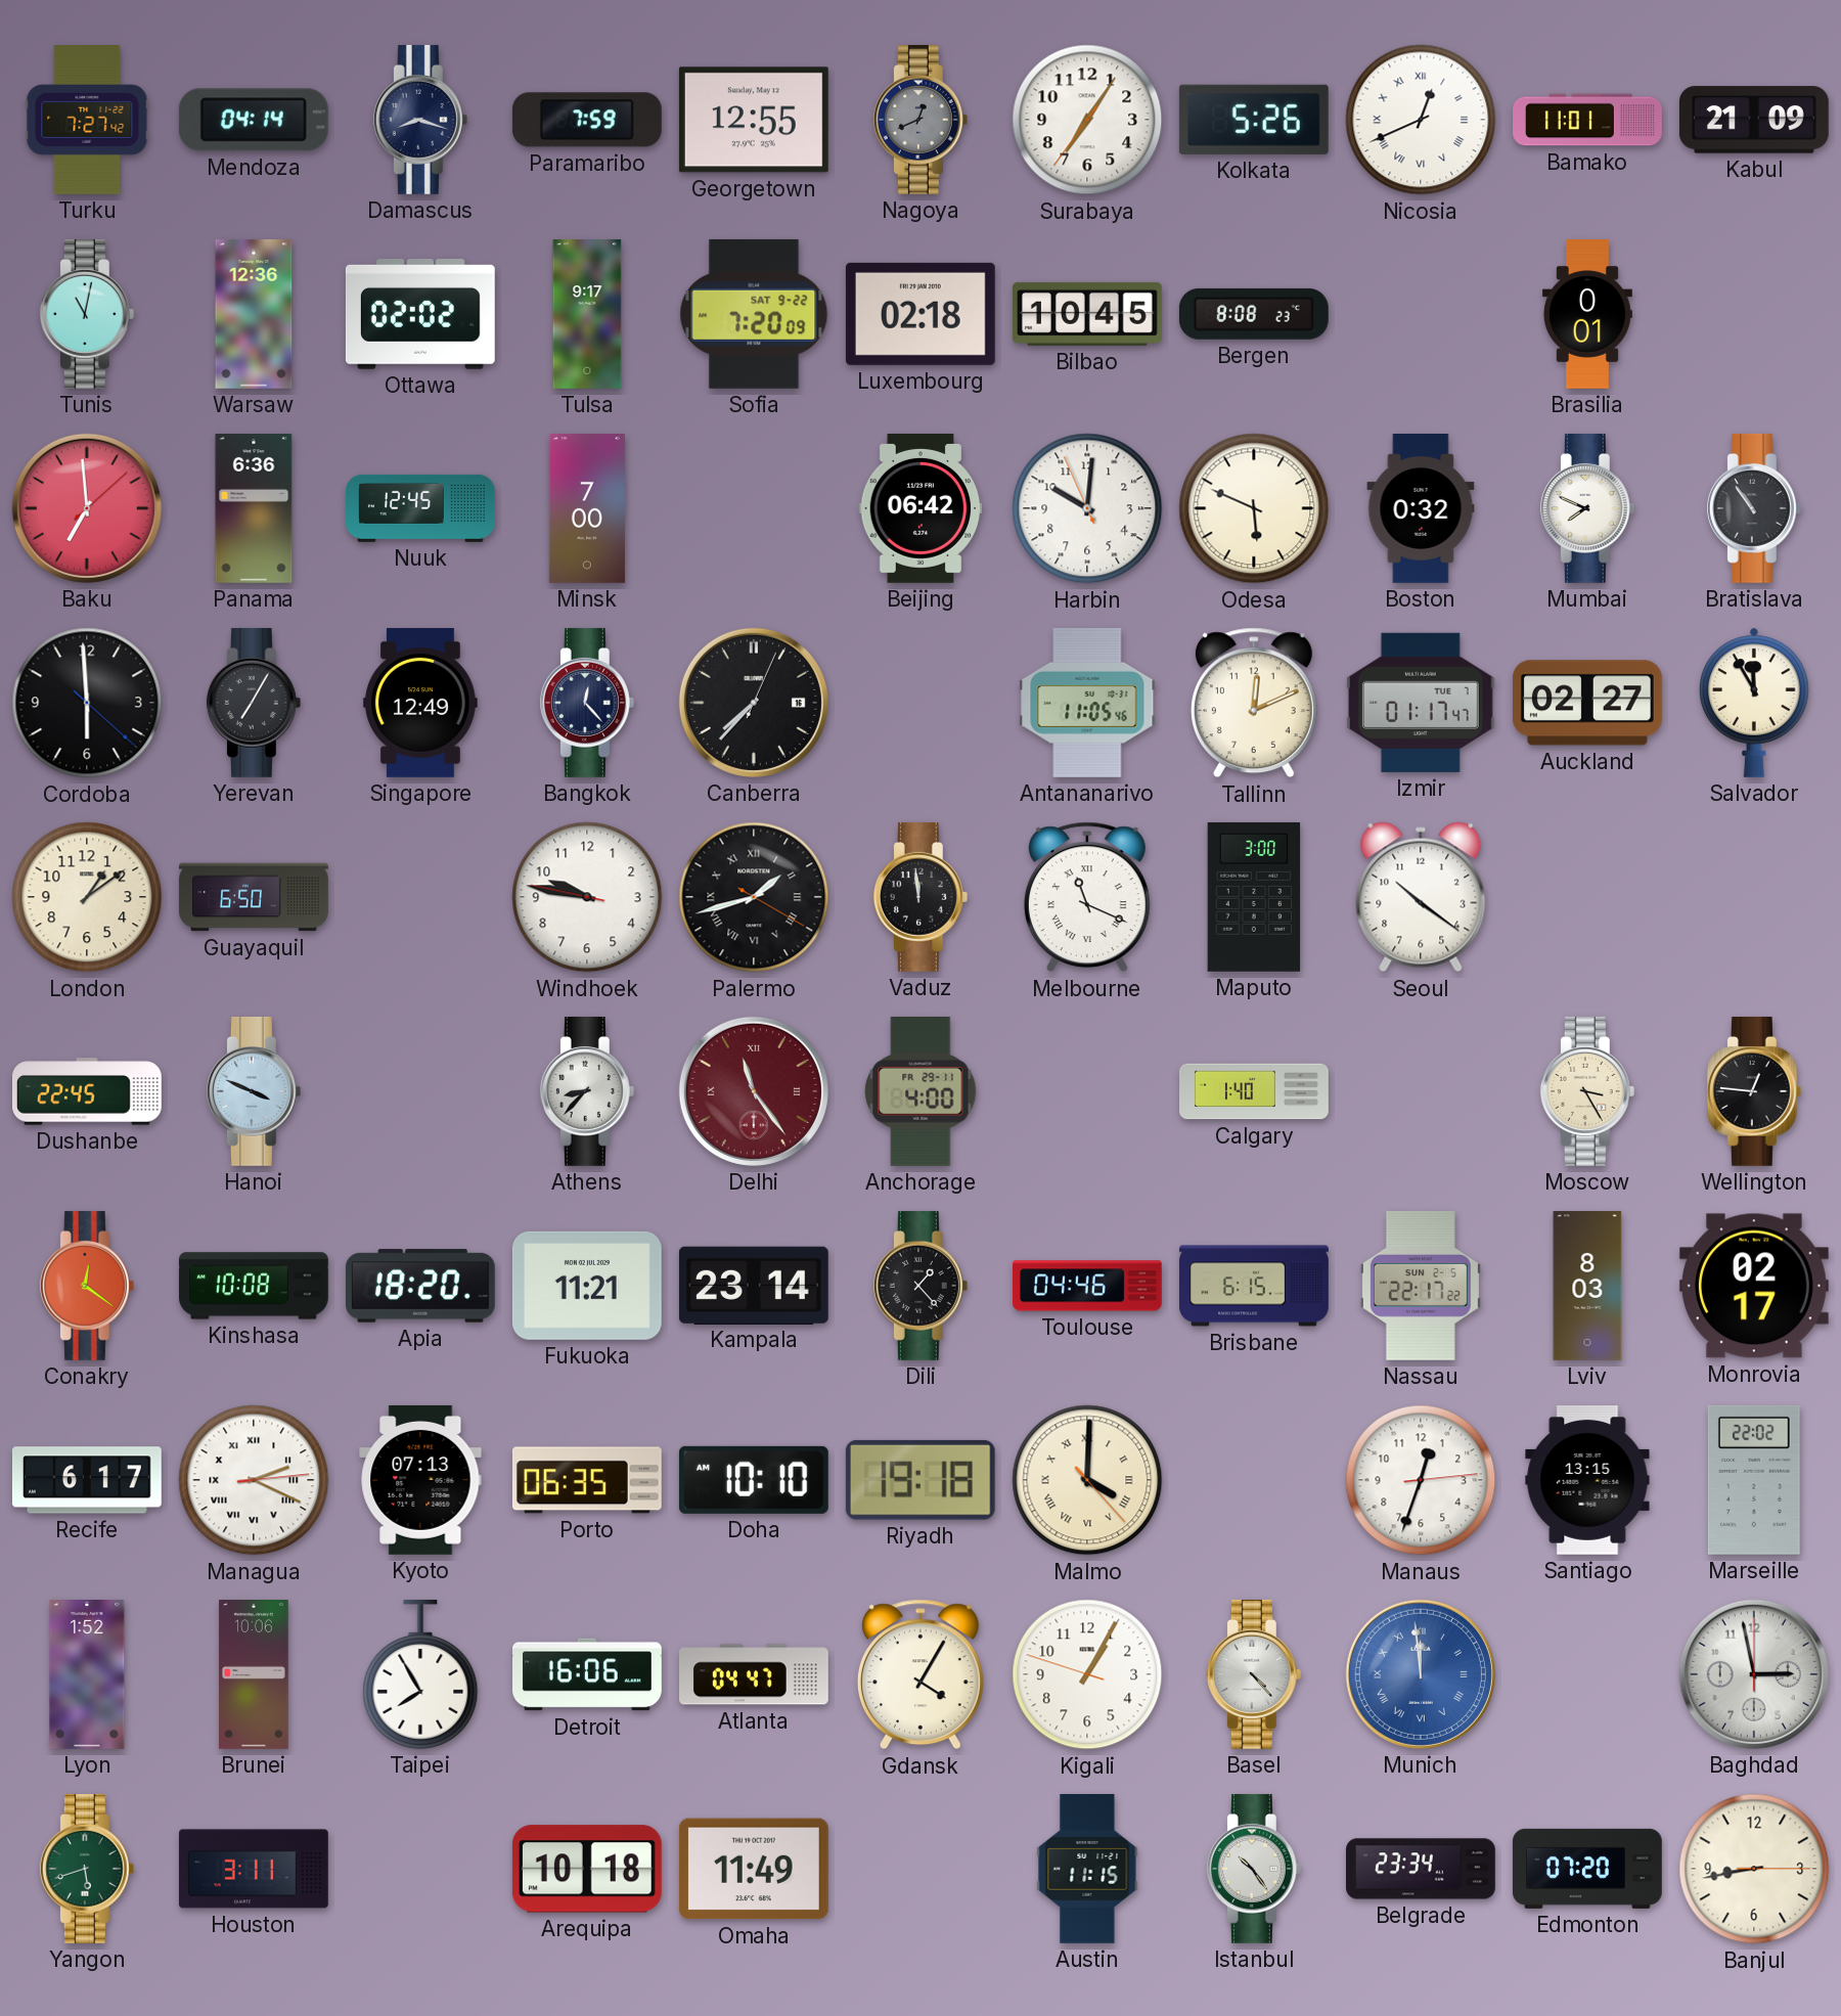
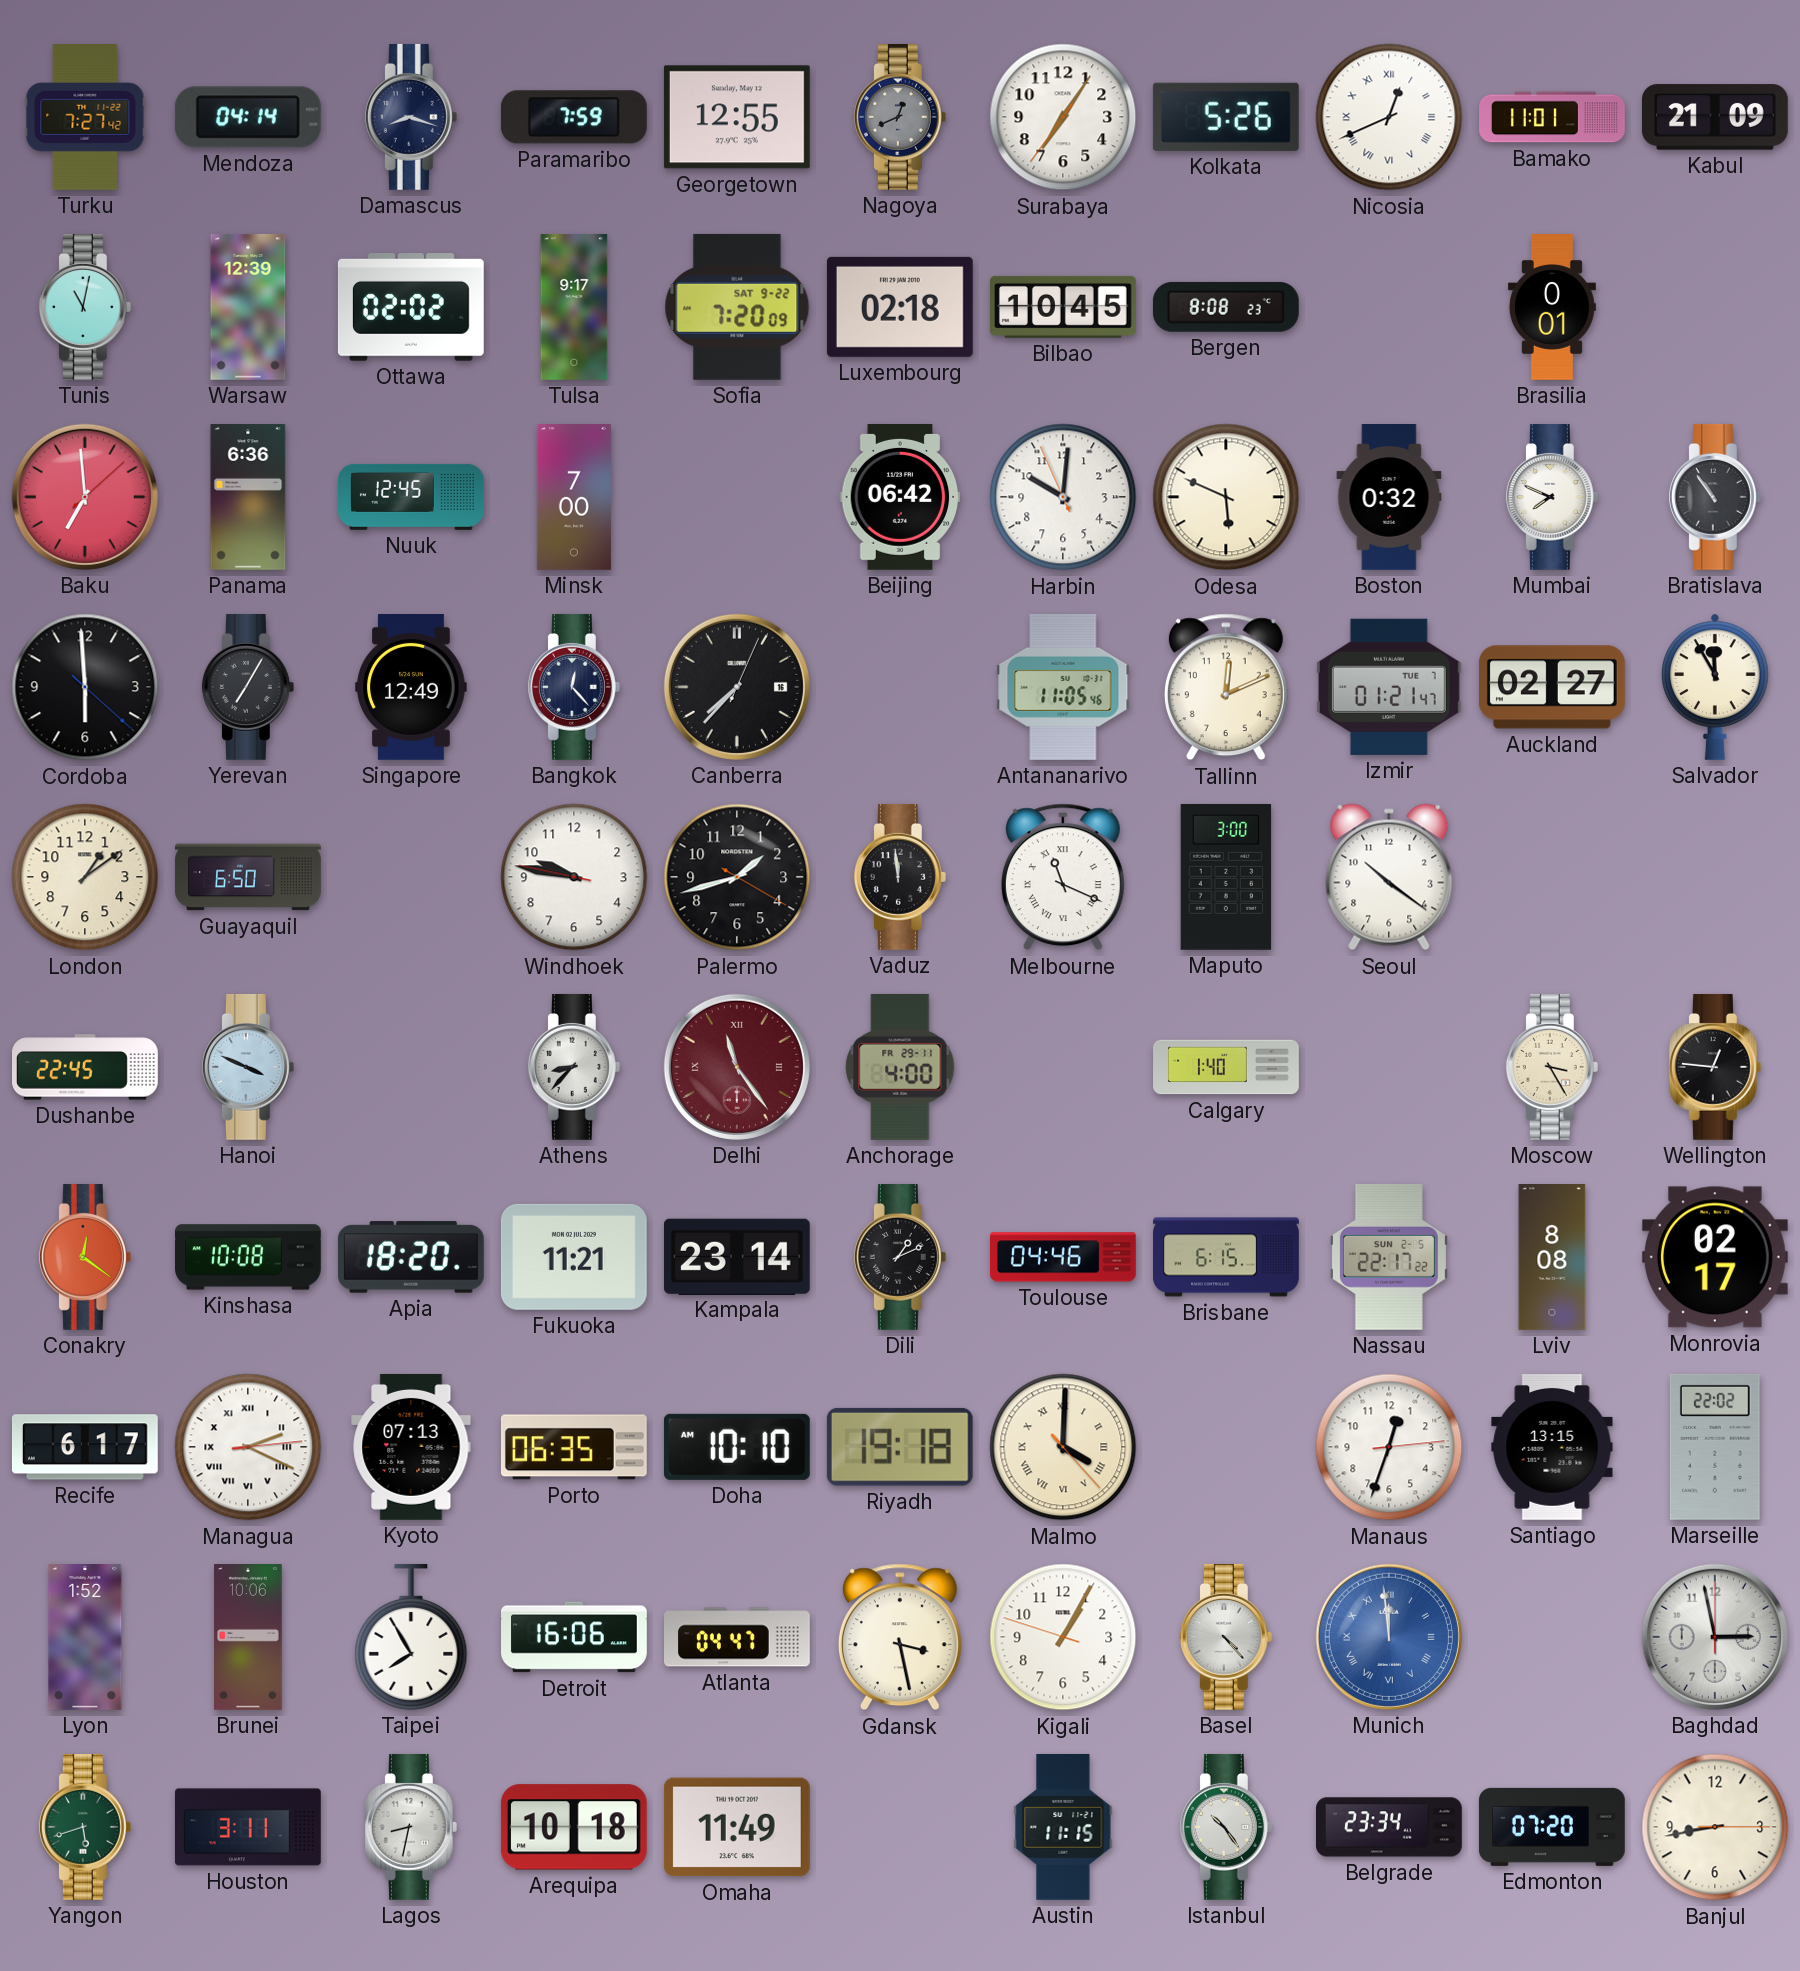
Warsaw: 12:36 -> 12:39
Izmir: 01:17 -> 01:21
Palermo numerals: Roman -> Arabic
Dili: 1:23 -> 1:11
Lviv: 8:03 -> 8:08
Gdansk: 4:05 -> 3:28
Lagos: none -> 8:32
